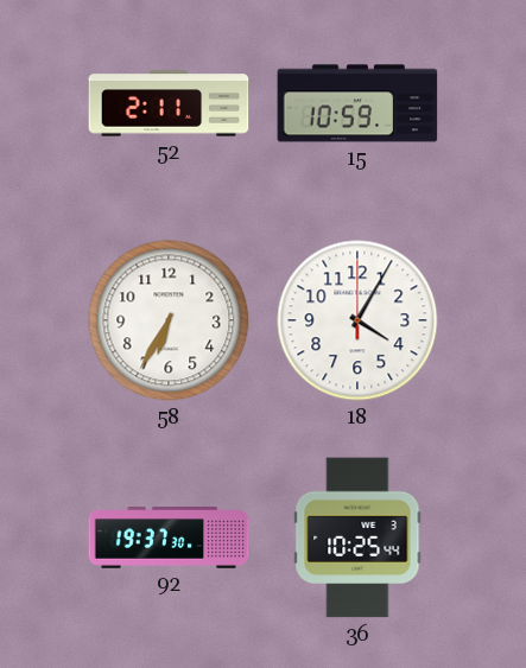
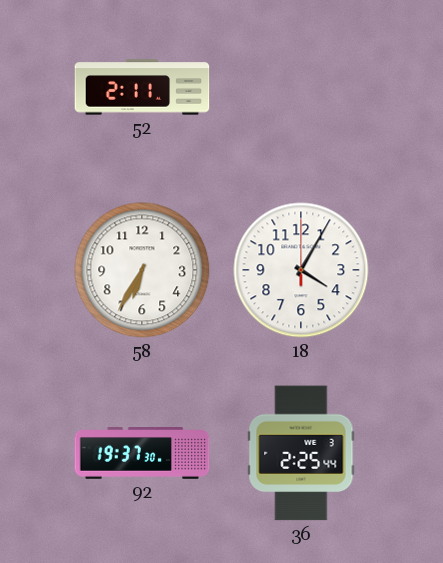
15: 10:59 -> none
36: 10:25 -> 2:25
